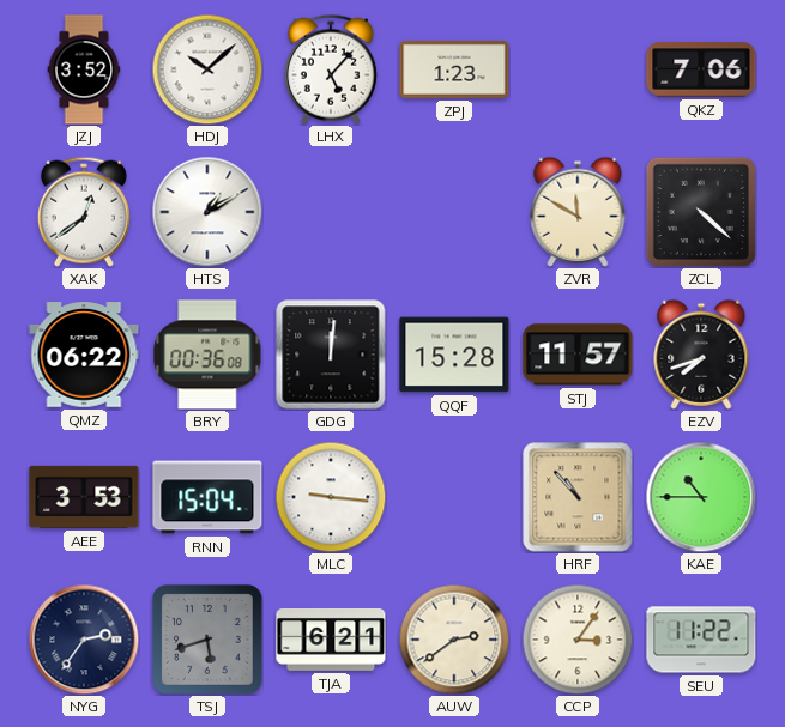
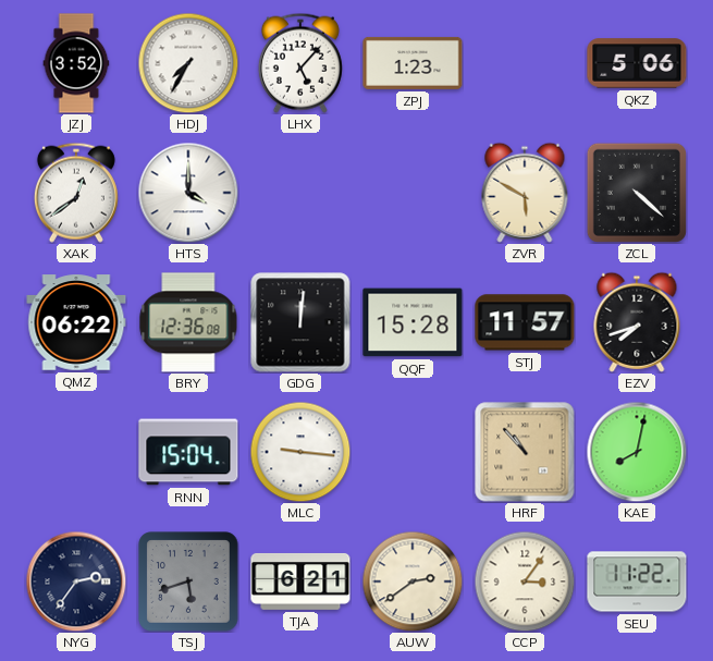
HDJ: 10:08 -> 7:35
QKZ: 7:06 -> 5:06
HTS: 1:10 -> 4:00
ZVR: 11:50 -> 5:50
BRY: 00:36 -> 12:36
AEE: 3:53 -> none
KAE: 10:45 -> 8:02
